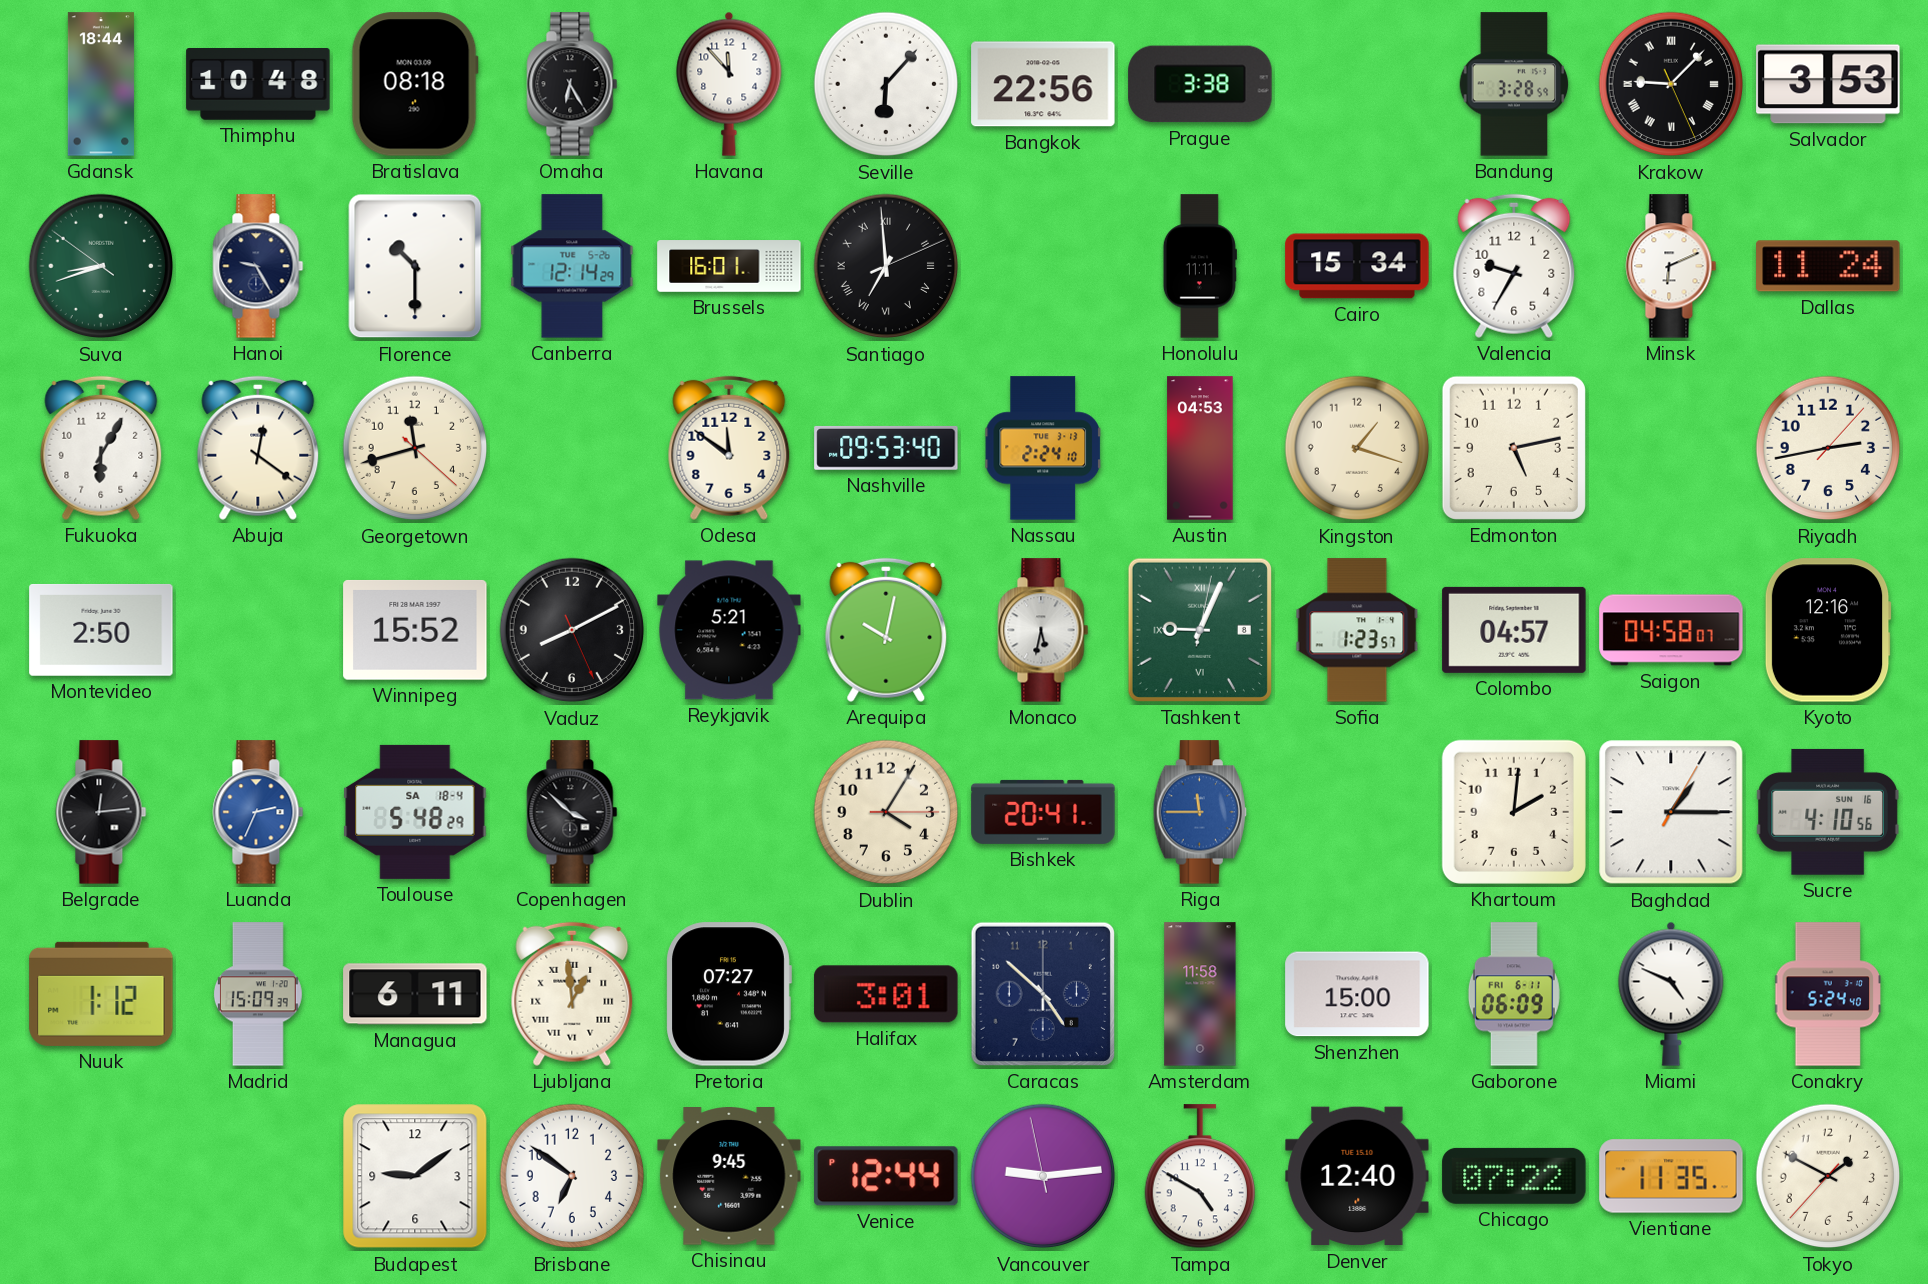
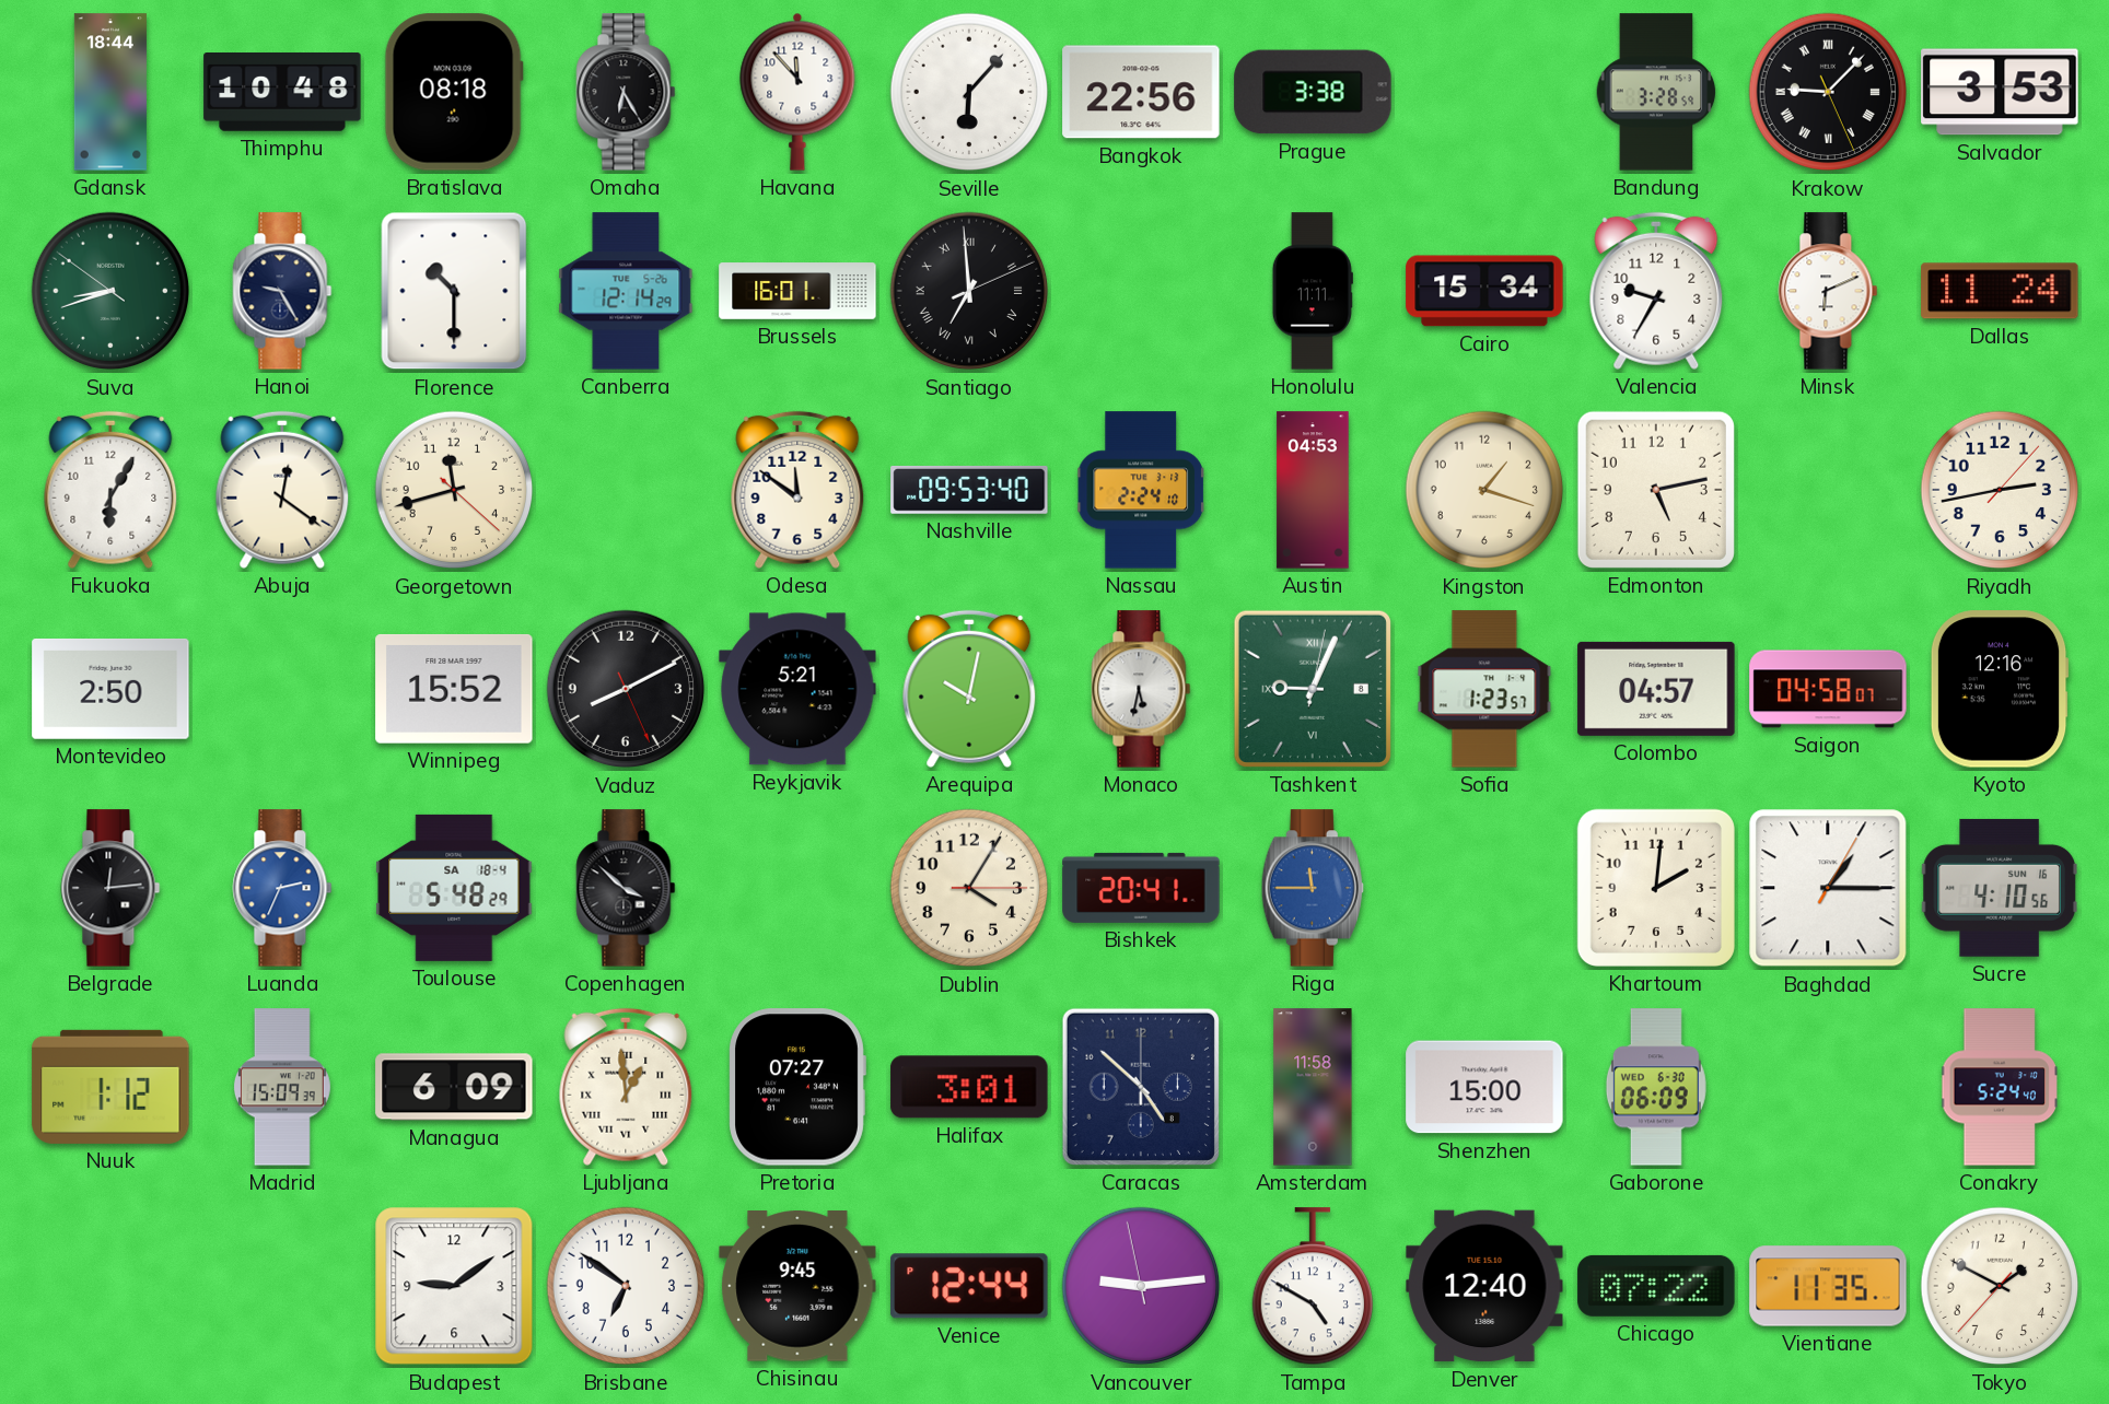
Managua: 6:11 -> 6:09
Gaborone date: FRI 6-11 -> WED 6-30
Miami: 4:49 -> none
